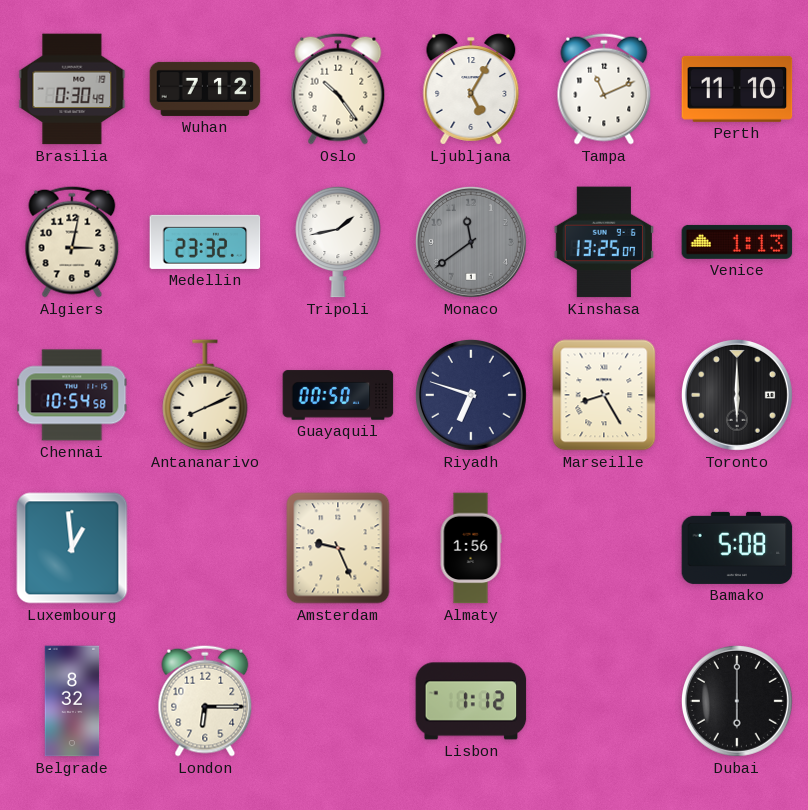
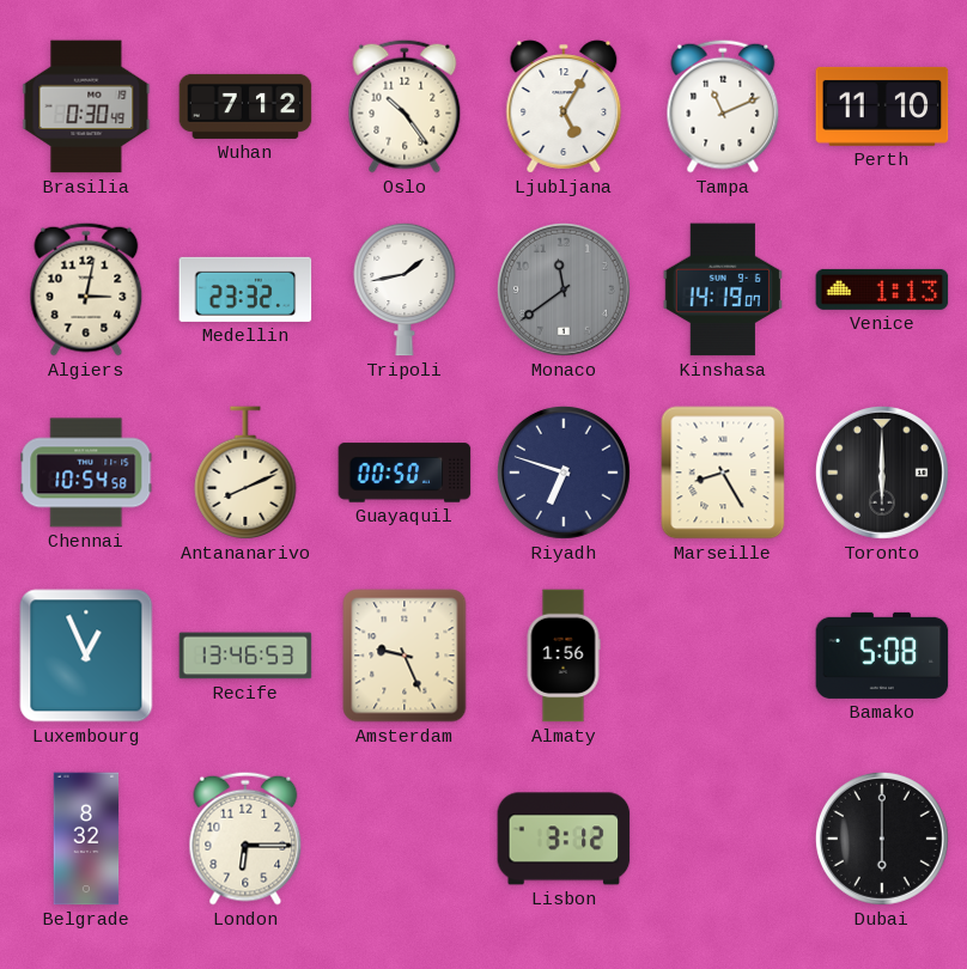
Kinshasa: 13:25 -> 14:19
Luxembourg: 12:59 -> 12:56
Recife: none -> 13:46
Lisbon: 1:12 -> 3:12
